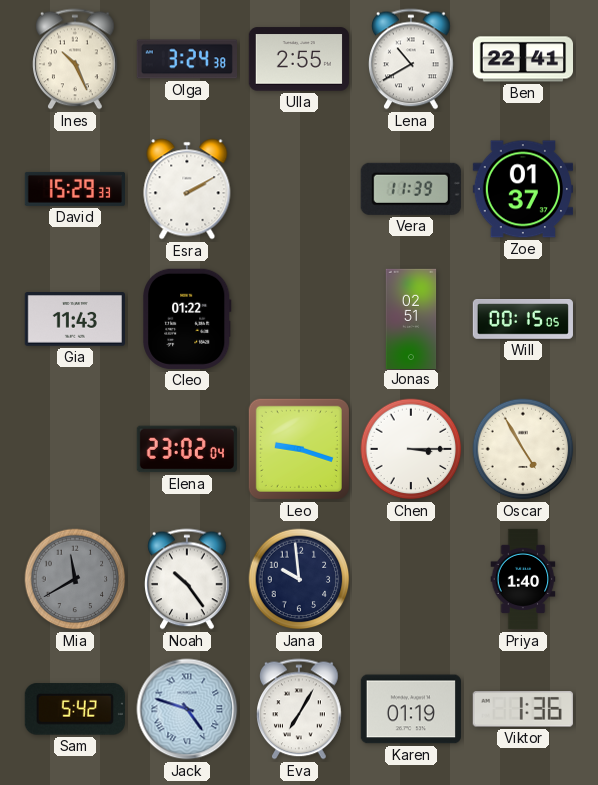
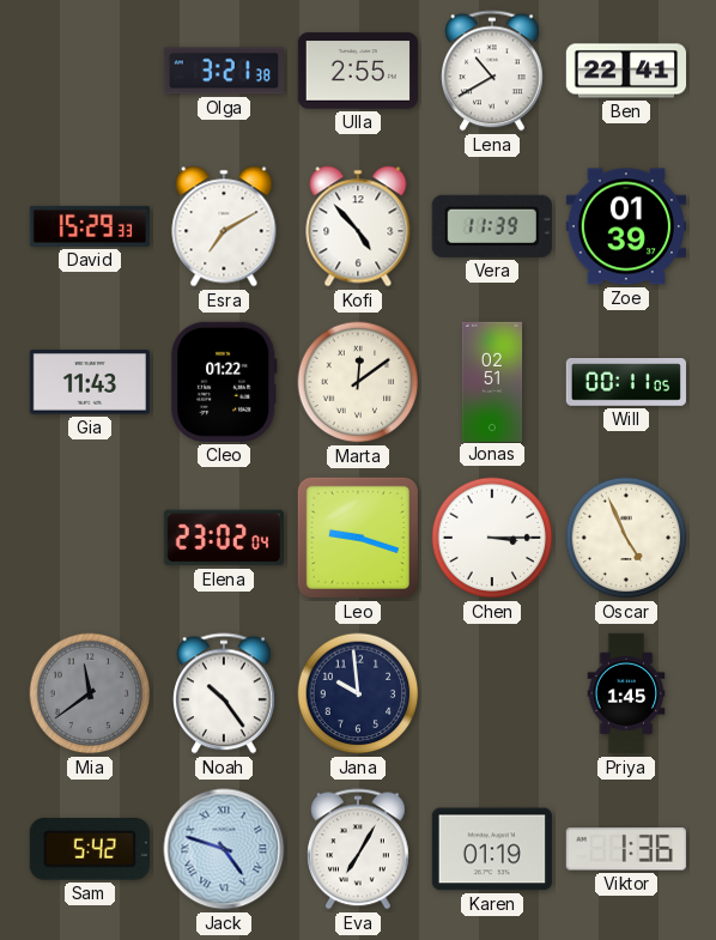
Ines: 10:26 -> none
Olga: 3:24 -> 3:21
Esra: 2:10 -> 7:10
Kofi: none -> 4:53
Zoe: 01:37 -> 01:39
Marta: none -> 12:09
Will: 00:15 -> 00:11
Oscar: 4:55 -> 4:56
Mia: 11:40 -> 11:39
Priya: 1:40 -> 1:45
